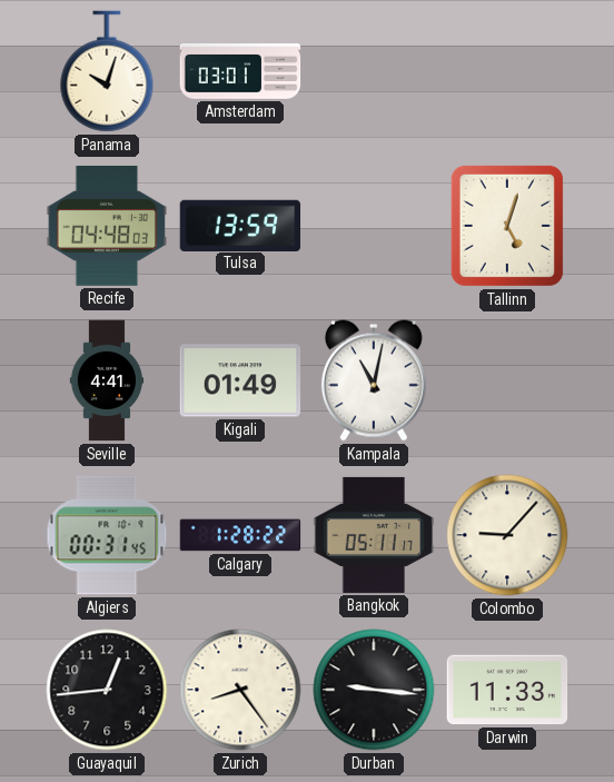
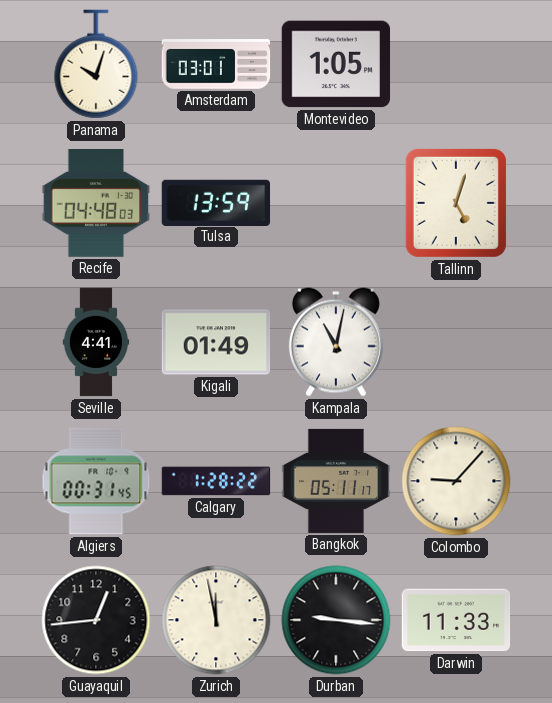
Montevideo: none -> 1:05
Zurich: 8:24 -> 11:58
